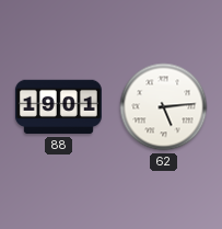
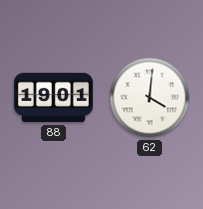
62: 5:14 -> 4:01
